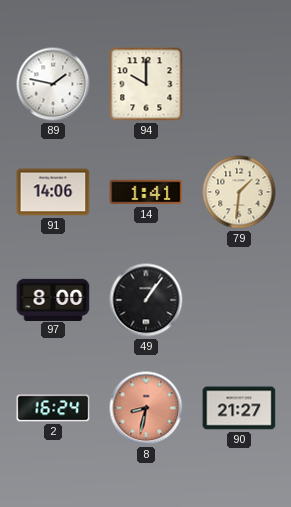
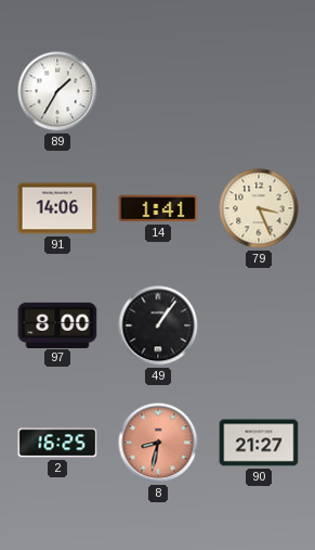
89: 1:47 -> 1:35
94: 10:00 -> none
79: 1:31 -> 3:26
2: 16:24 -> 16:25
